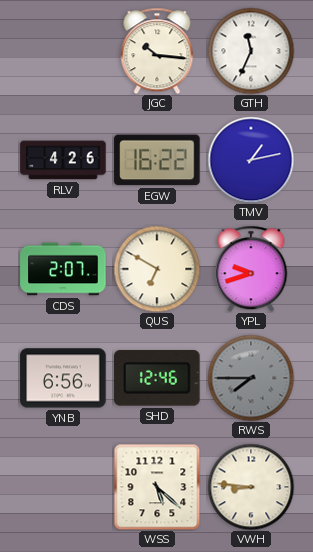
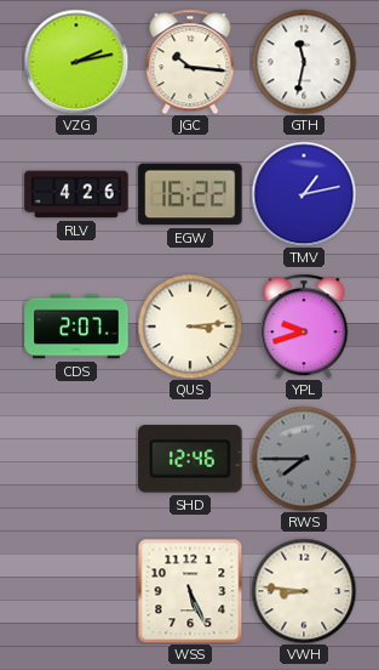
VZG: none -> 2:13
GTH: 11:34 -> 11:32
QUS: 6:50 -> 3:14
YNB: 6:56 -> none
WSS: 5:22 -> 5:26
